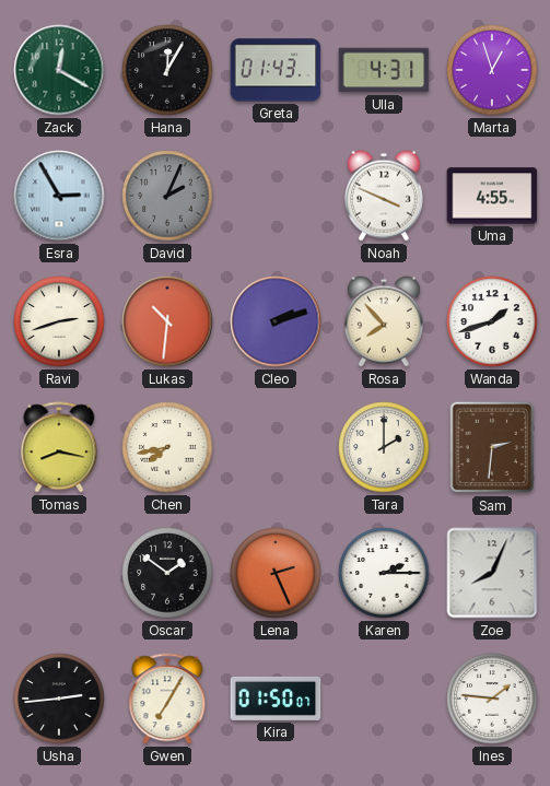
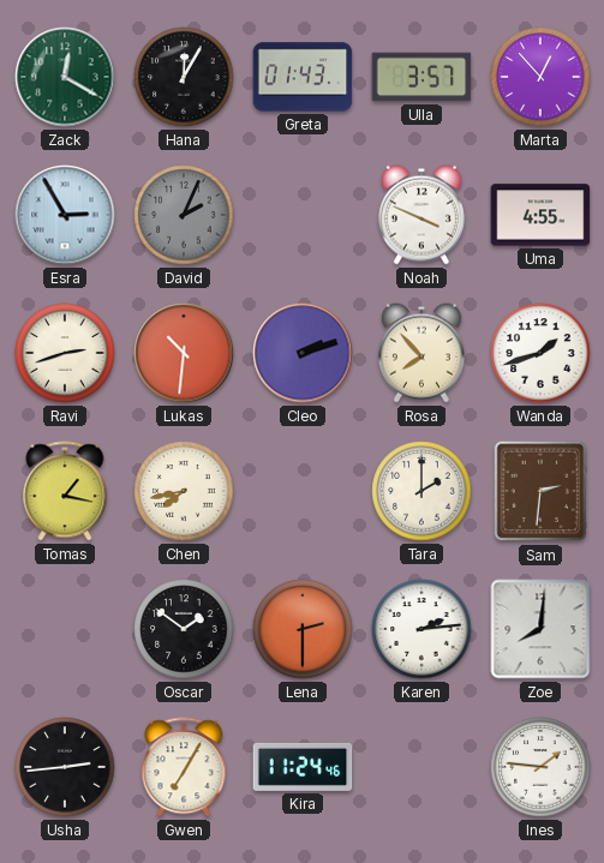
Ulla: 4:31 -> 3:57
Marta: 12:57 -> 12:53
Tomas: 8:17 -> 1:17
Lena: 2:26 -> 2:30
Karen: 2:15 -> 2:14
Zoe: 8:04 -> 8:01
Kira: 01:50 -> 11:24
